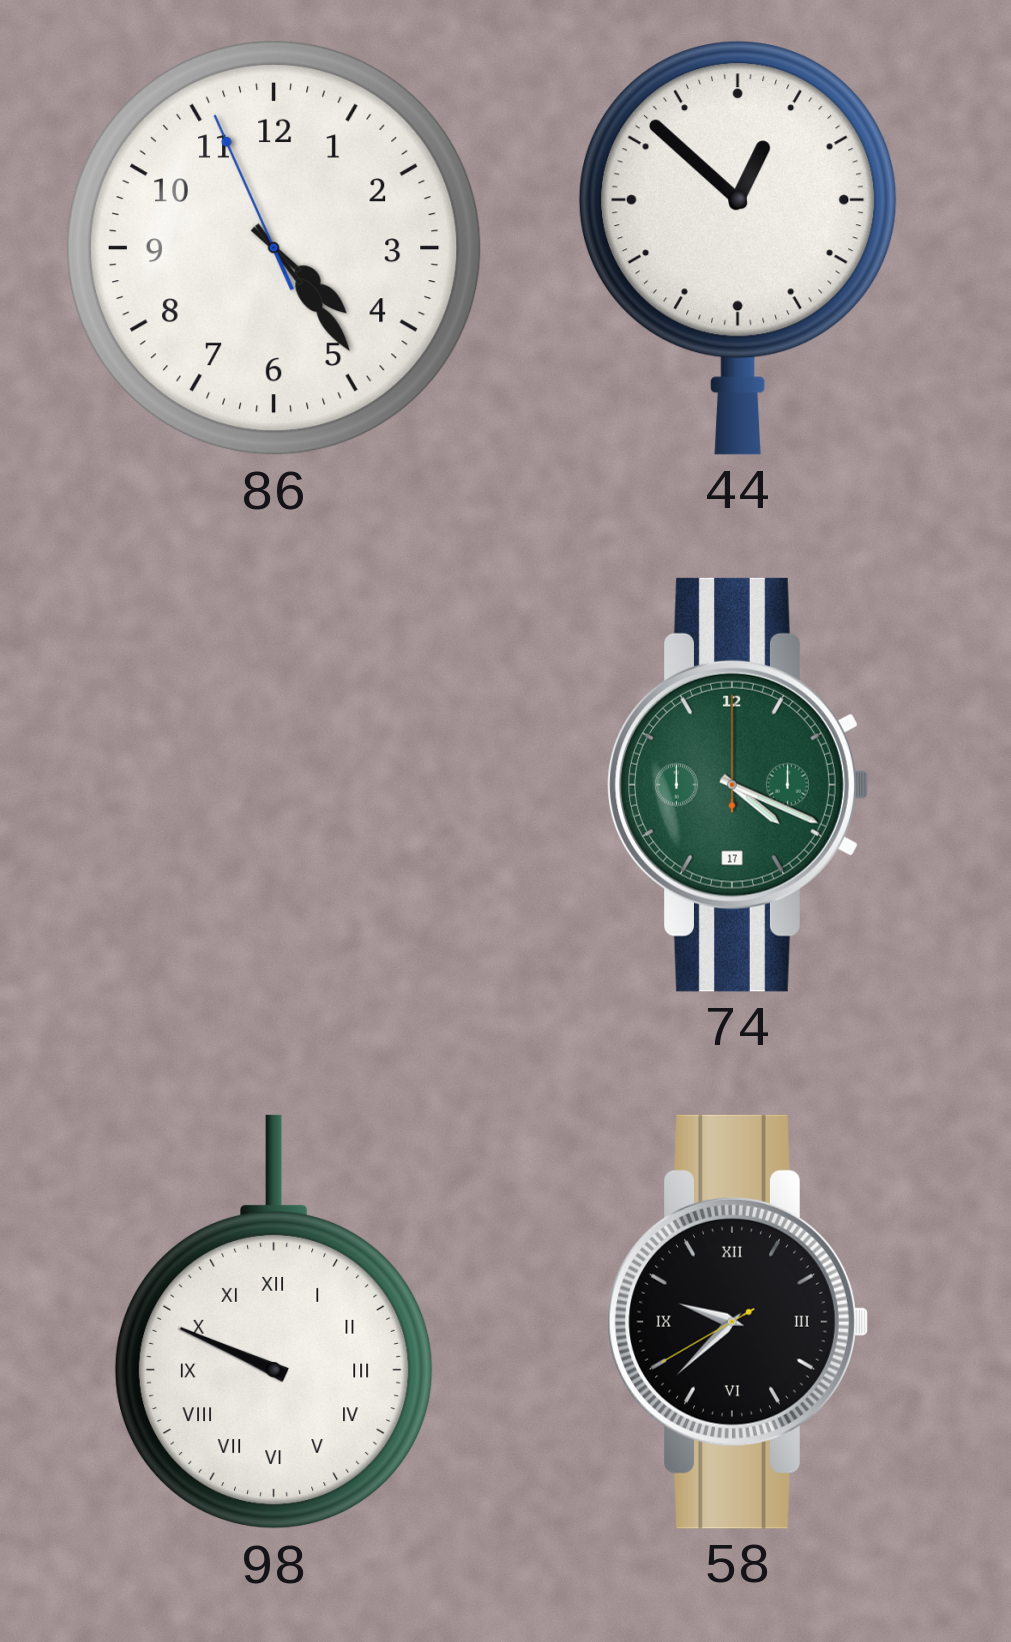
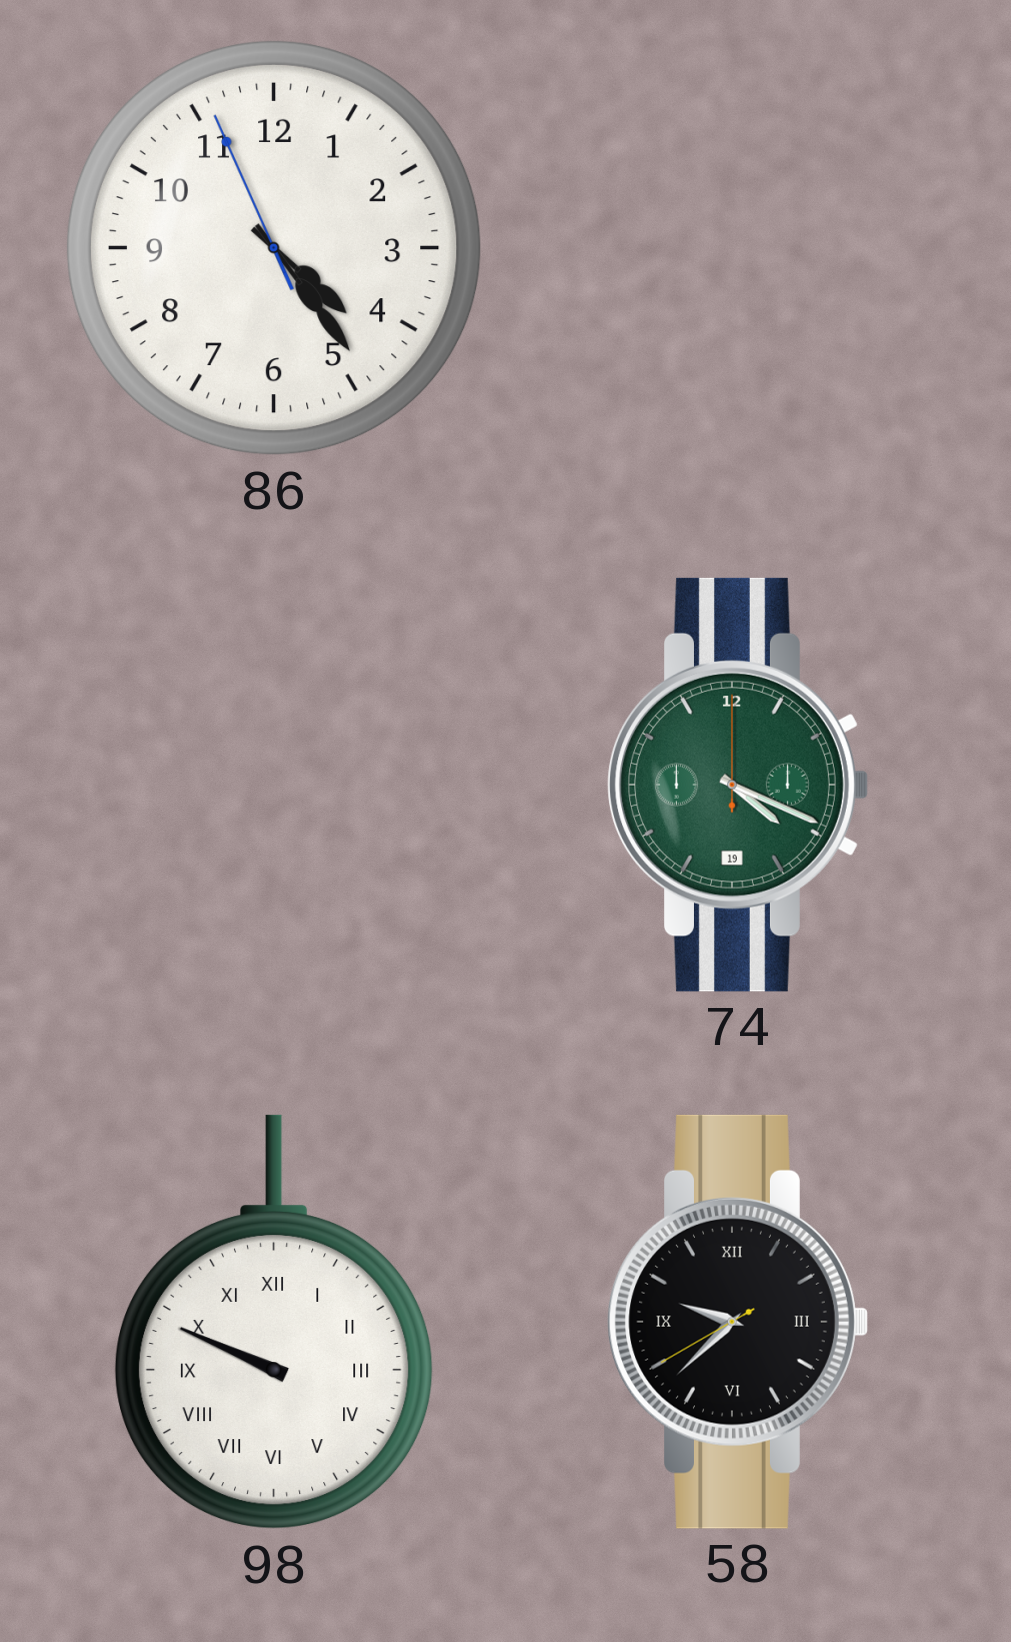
44: 12:52 -> none
74 date: 17 -> 19
